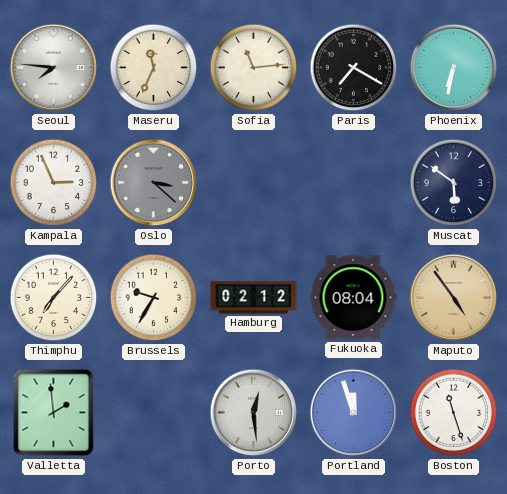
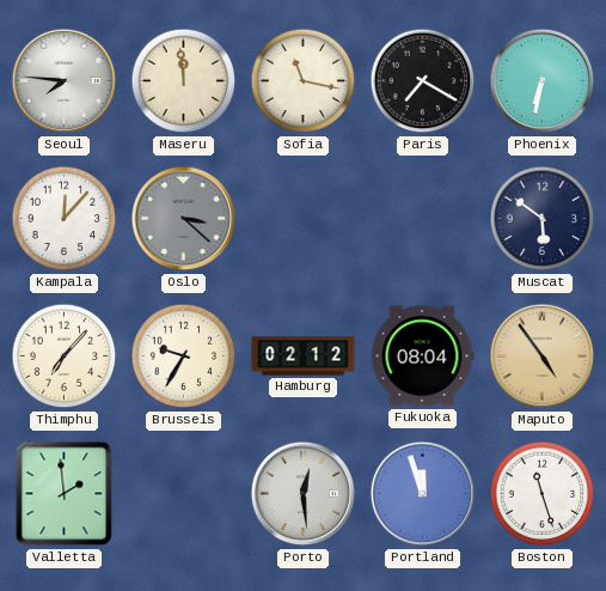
Maseru: 11:34 -> 11:59
Sofia: 11:14 -> 11:17
Kampala: 2:56 -> 12:07
